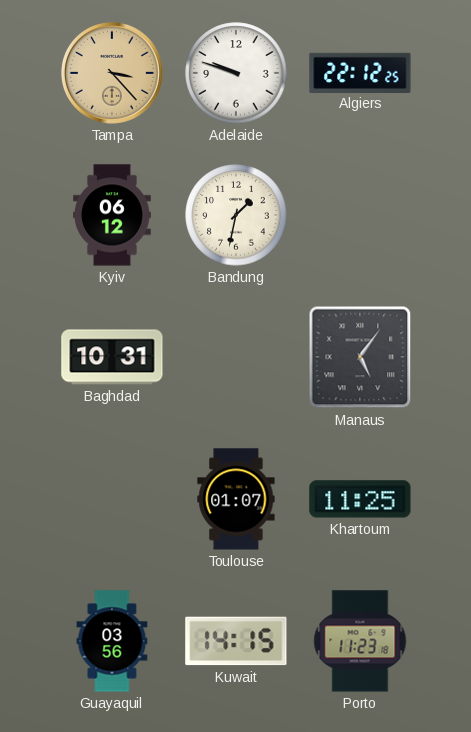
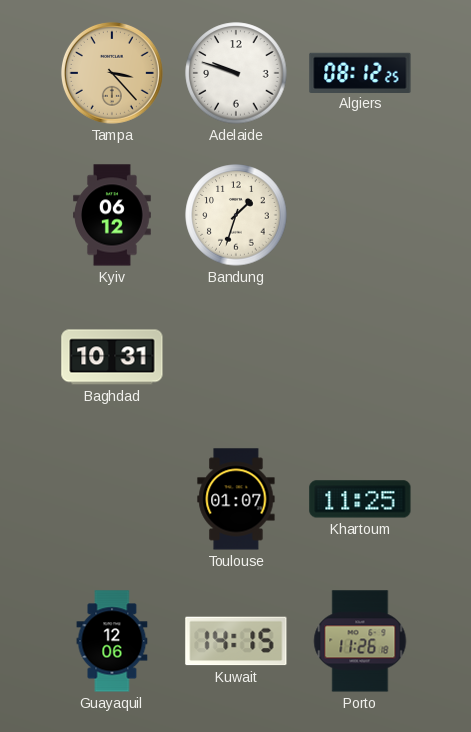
Algiers: 22:12 -> 08:12
Bandung: 1:32 -> 1:33
Manaus: 5:06 -> none
Guayaquil: 03:56 -> 12:06
Porto: 11:23 -> 11:26
